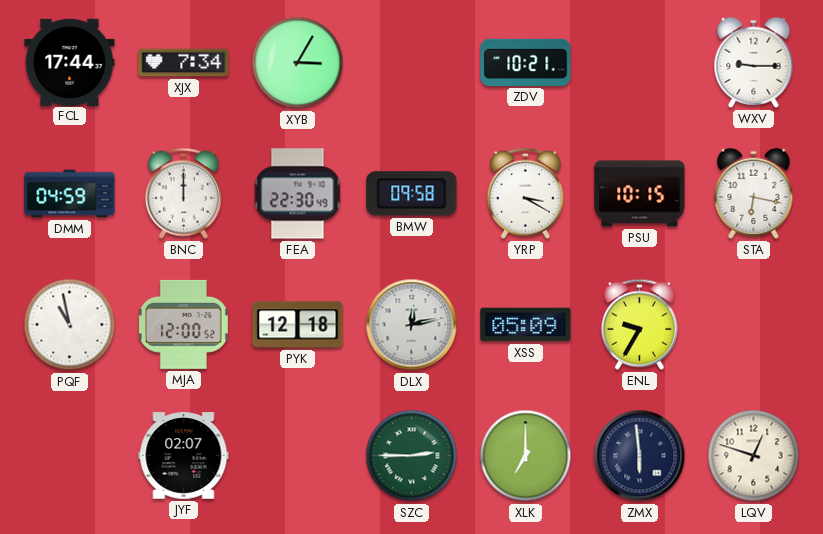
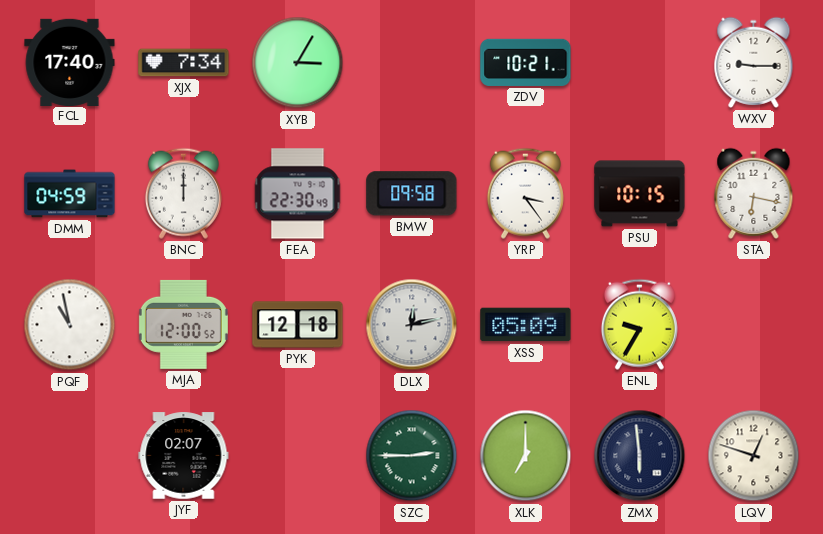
FCL: 17:44 -> 17:40
YRP: 3:20 -> 3:24
